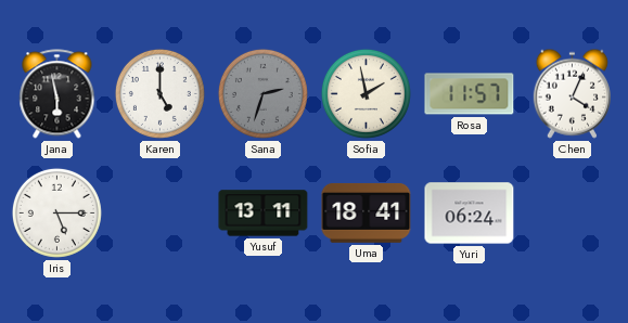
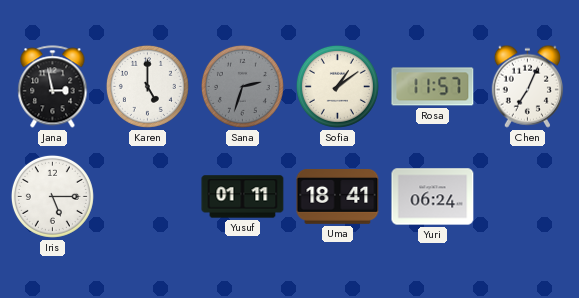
Jana: 5:58 -> 2:58
Sofia: 1:58 -> 1:09
Chen: 4:04 -> 7:04
Yusuf: 13:11 -> 01:11
